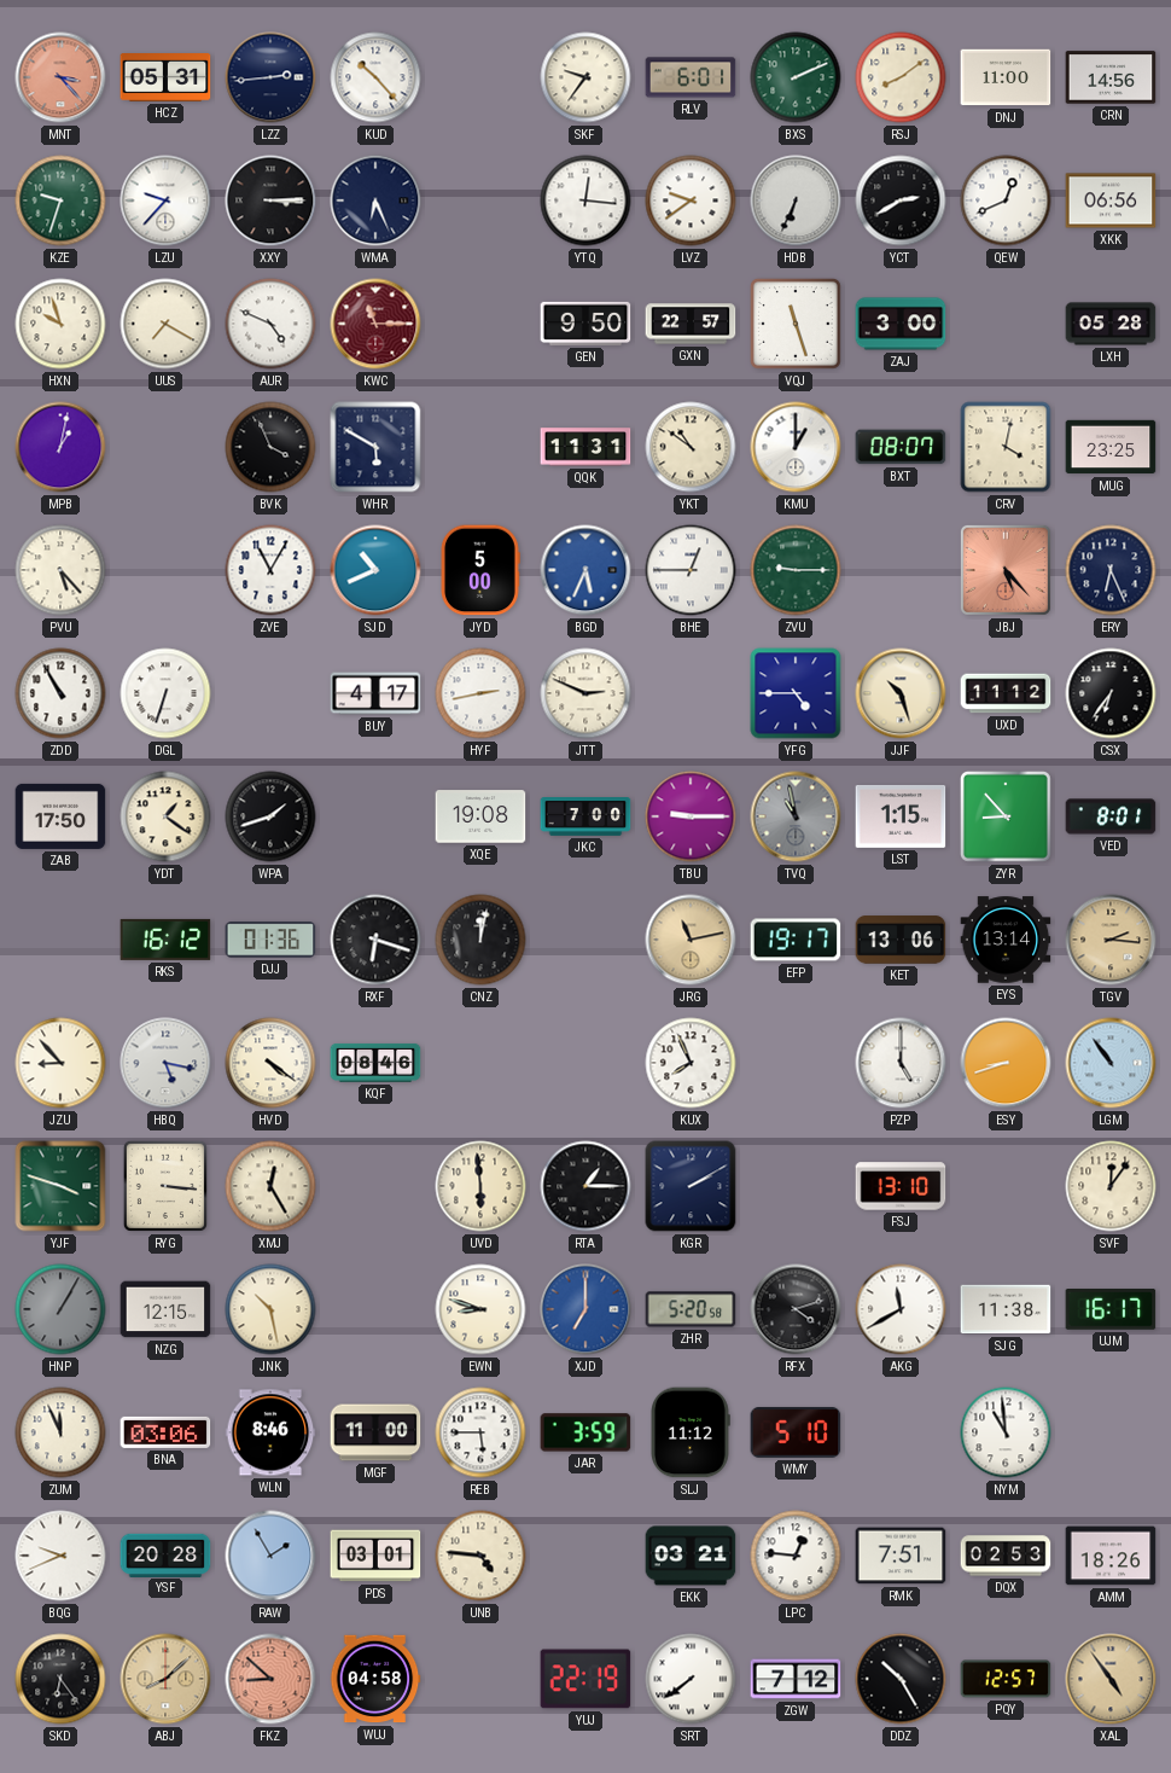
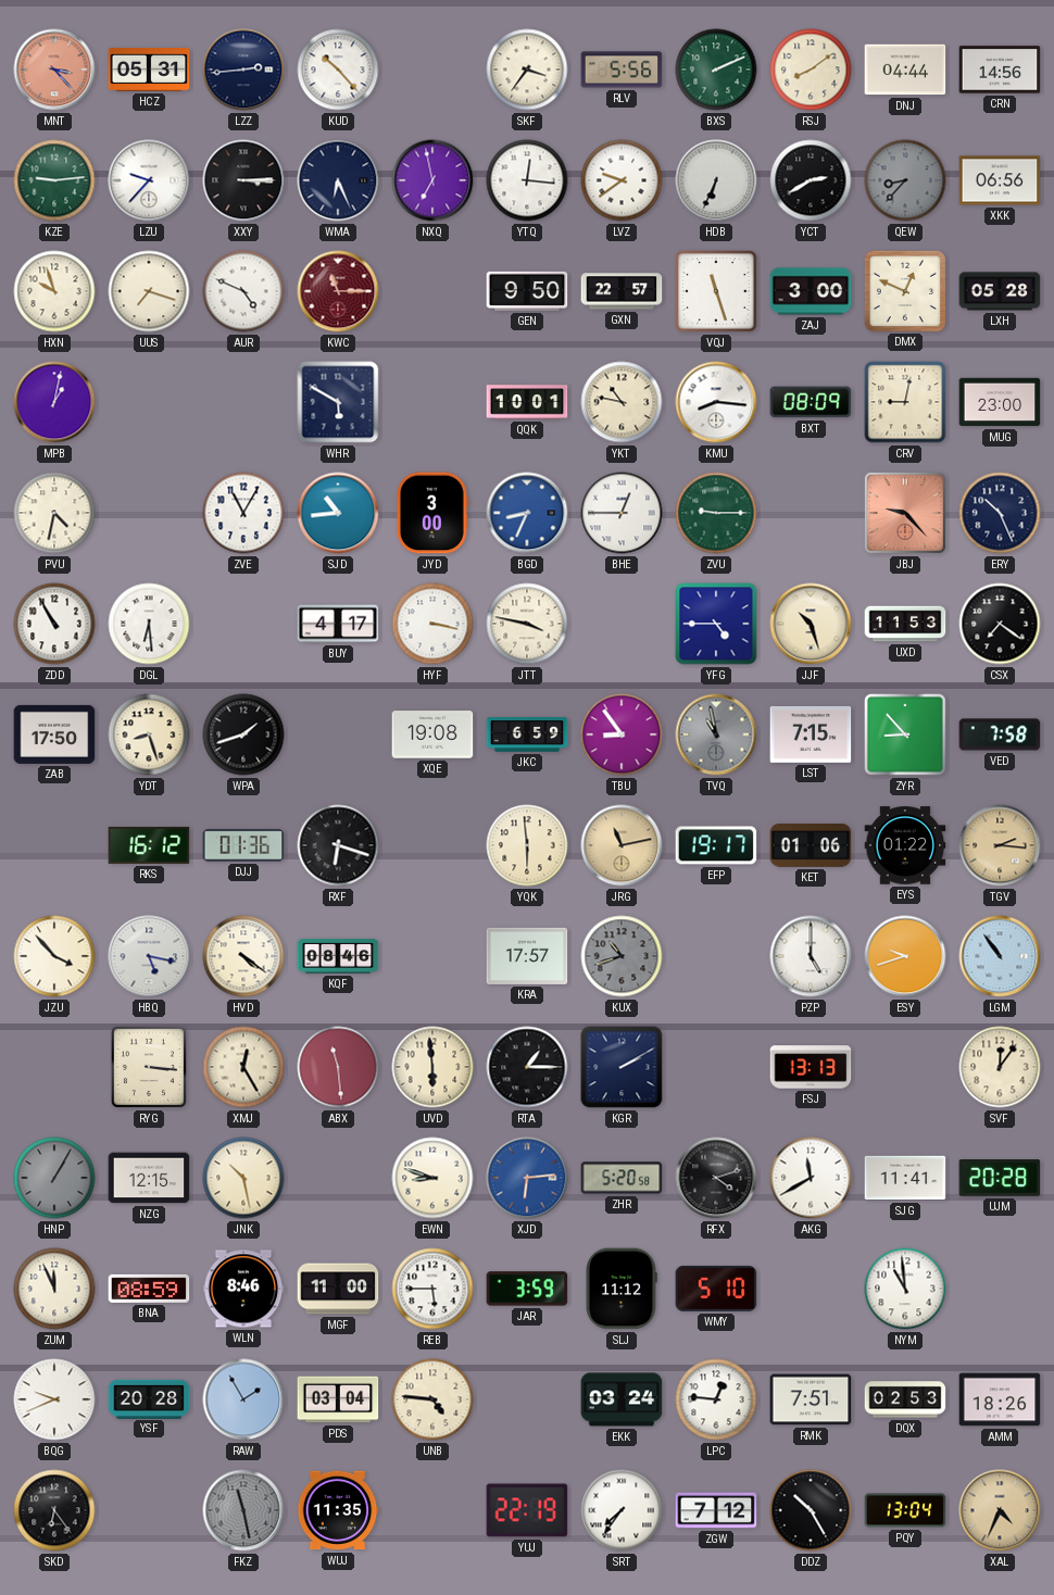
SKF: 9:36 -> 3:36
RLV: 6:01 -> 5:56
DNJ: 11:00 -> 04:44
KZE: 9:33 -> 9:14
NXQ: none -> 6:58
QEW: 12:41 -> 8:37
QEW dial: white -> grey
UUS: 7:20 -> 7:18
DMX: none -> 12:49
BVK: 3:56 -> none
QQK: 11:31 -> 10:01
YKT: 10:51 -> 10:47
KMU: 1:00 -> 8:16
BXT: 08:07 -> 08:09
CRV: 4:02 -> 9:02
MUG: 23:25 -> 23:00
PVU: 5:23 -> 4:32
SJD: 10:41 -> 10:44
JYD: 5:00 -> 3:00
BGD: 5:34 -> 8:34
JBJ: 5:23 -> 9:23
ERY: 6:26 -> 10:26
DGL: 6:33 -> 6:29
HYF: 2:43 -> 3:17
JTT: 2:49 -> 3:47
UXD: 11:12 -> 11:53
CSX: 6:36 -> 7:21
YDT: 1:21 -> 8:27
JKC: 7:00 -> 6:59
TBU: 9:15 -> 8:54
LST: 1:15 -> 7:15
VED: 8:01 -> 7:58
CNZ: 12:02 -> none
YQK: none -> 5:59
KET: 13:06 -> 01:06
EYS: 13:14 -> 01:22
JZU: 8:53 -> 3:53
KRA: none -> 17:57
KUX: 7:56 -> 10:42
KUX dial: white -> grey
ESY: 8:42 -> 9:42
YJF: 3:48 -> none
ABX: none -> 11:29
FSJ: 13:10 -> 13:13
XJD: 7:00 -> 6:14
SJG: 11:38 -> 11:41
UJM: 16:17 -> 20:28
BNA: 03:06 -> 08:59
PDS: 03:01 -> 03:04
EKK: 03:21 -> 03:24
ABJ: 8:08 -> none
FKZ: 8:52 -> 11:28
FKZ dial: salmon -> grey
WUJ: 04:58 -> 11:35
SRT: 7:39 -> 7:36
PQY: 12:57 -> 13:04
XAL: 4:54 -> 4:34
